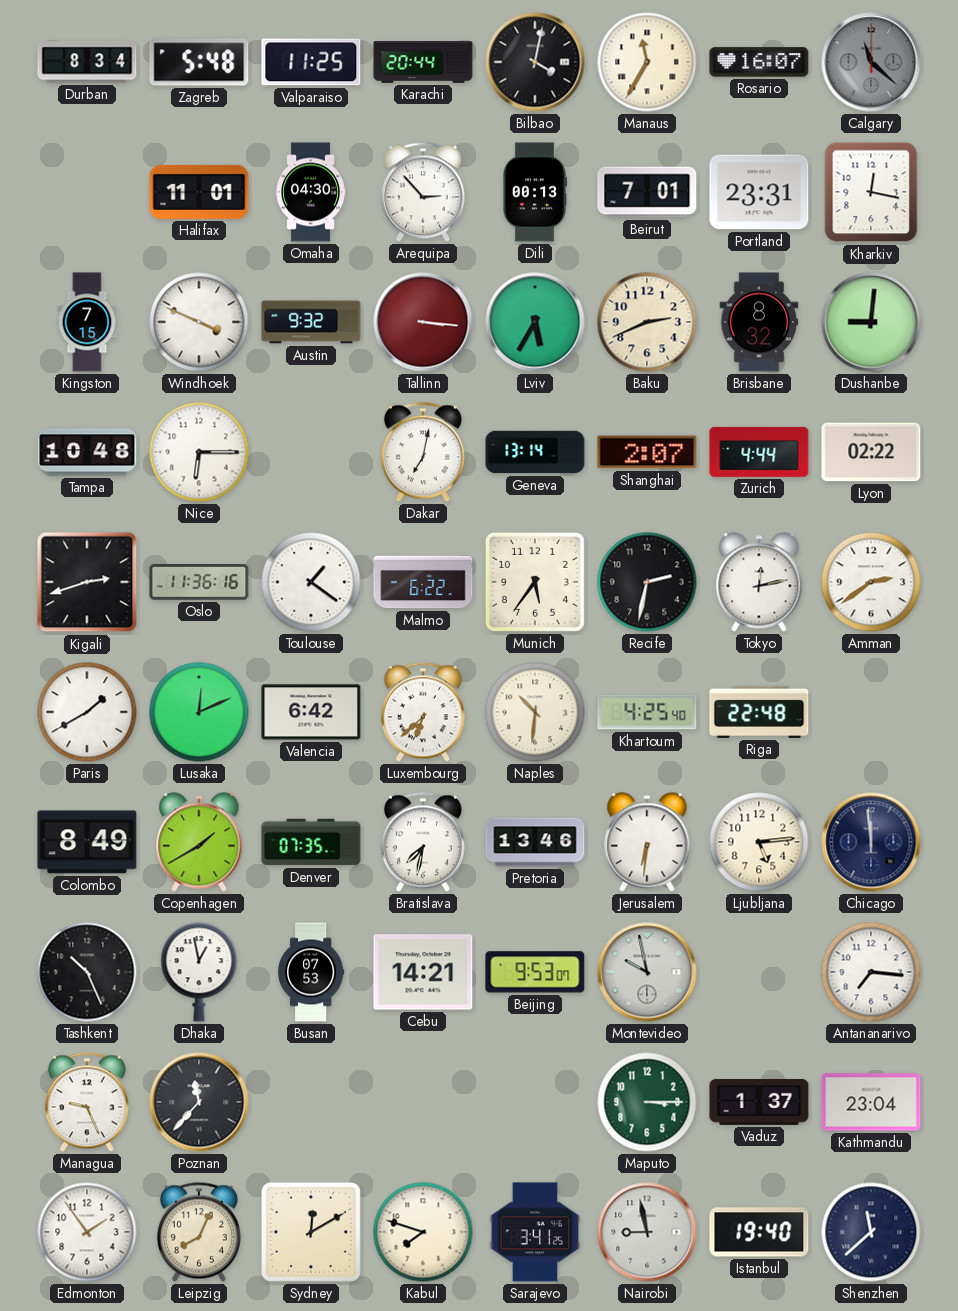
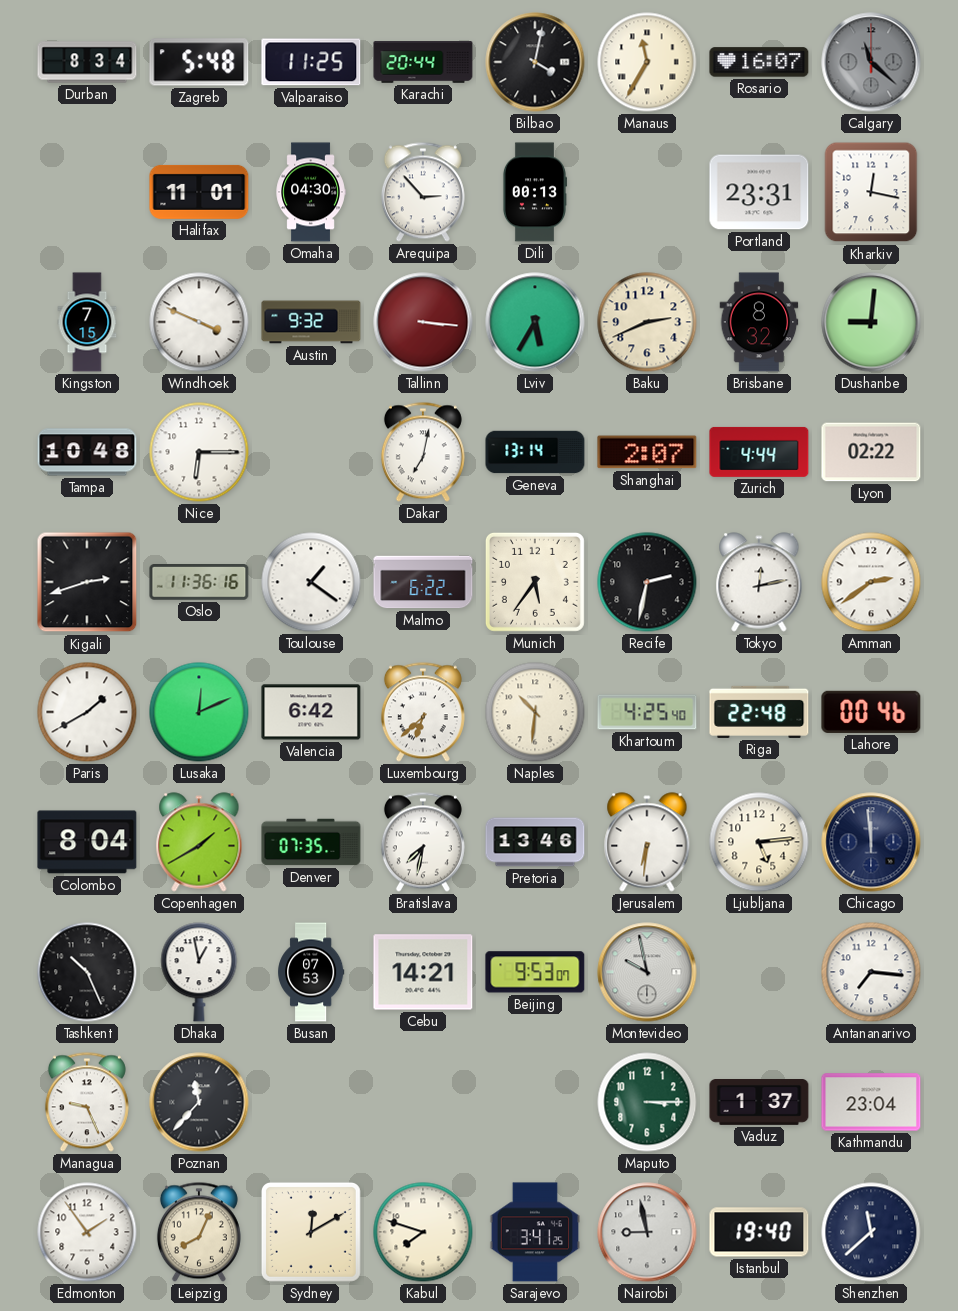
Beirut: 7:01 -> none
Lahore: none -> 00:46
Colombo: 8:49 -> 8:04
